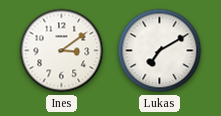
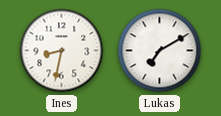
Ines: 3:09 -> 8:32
